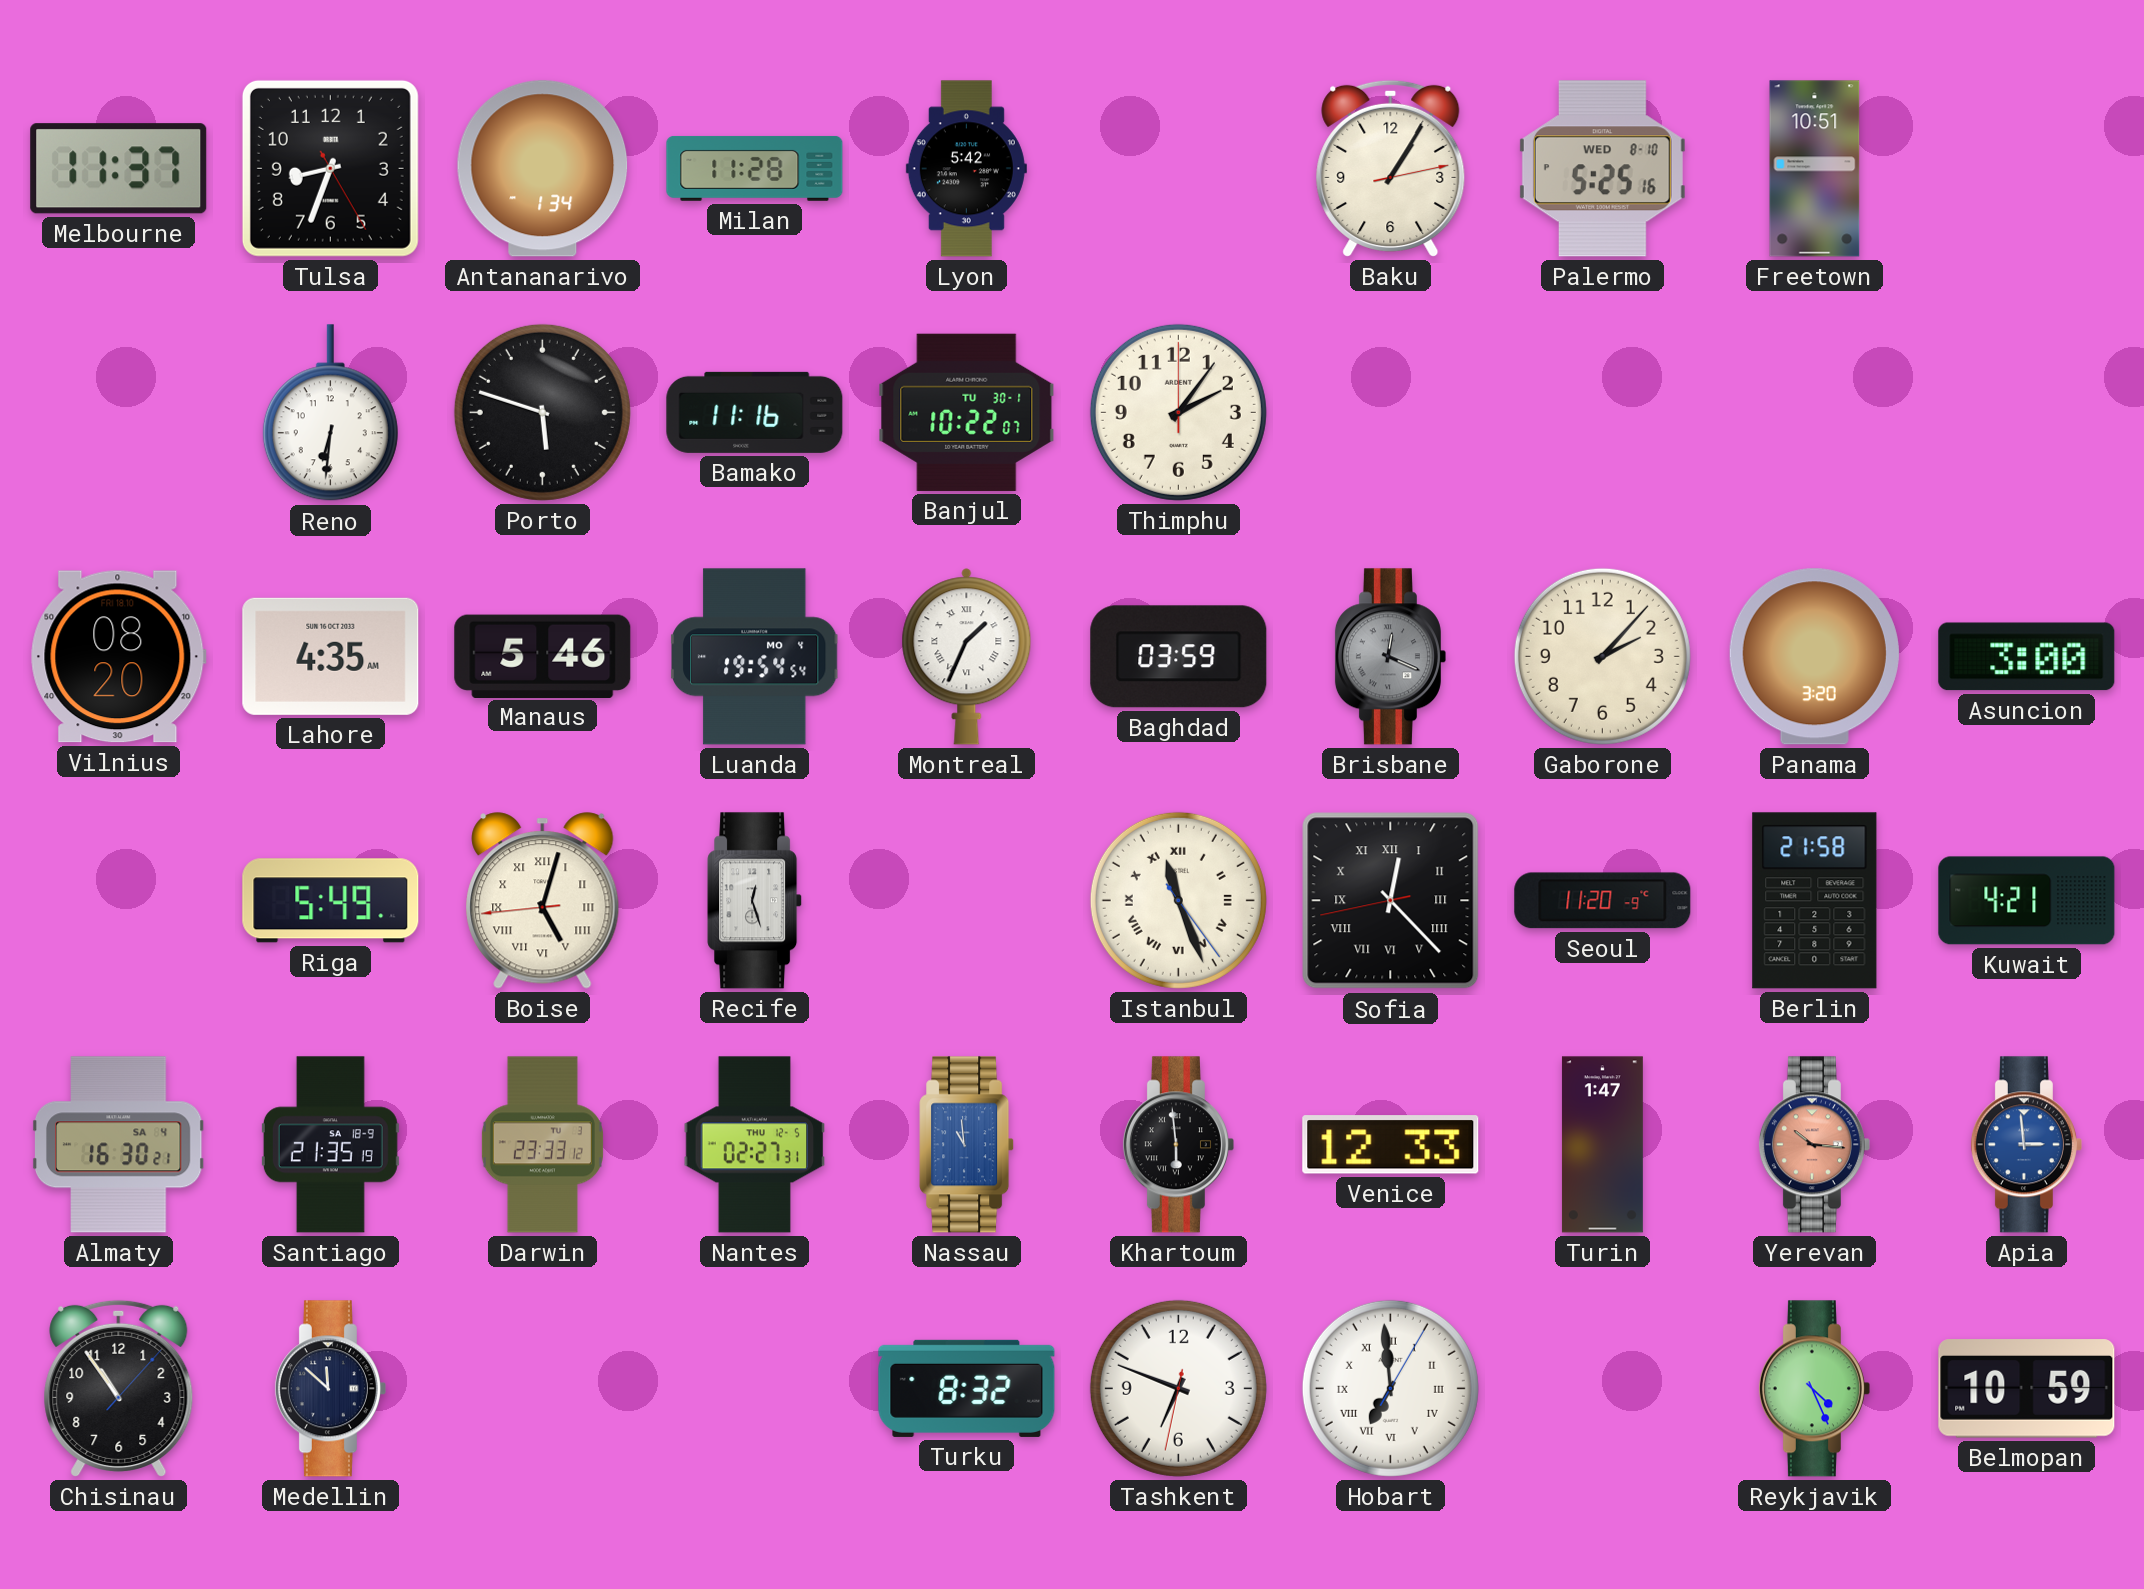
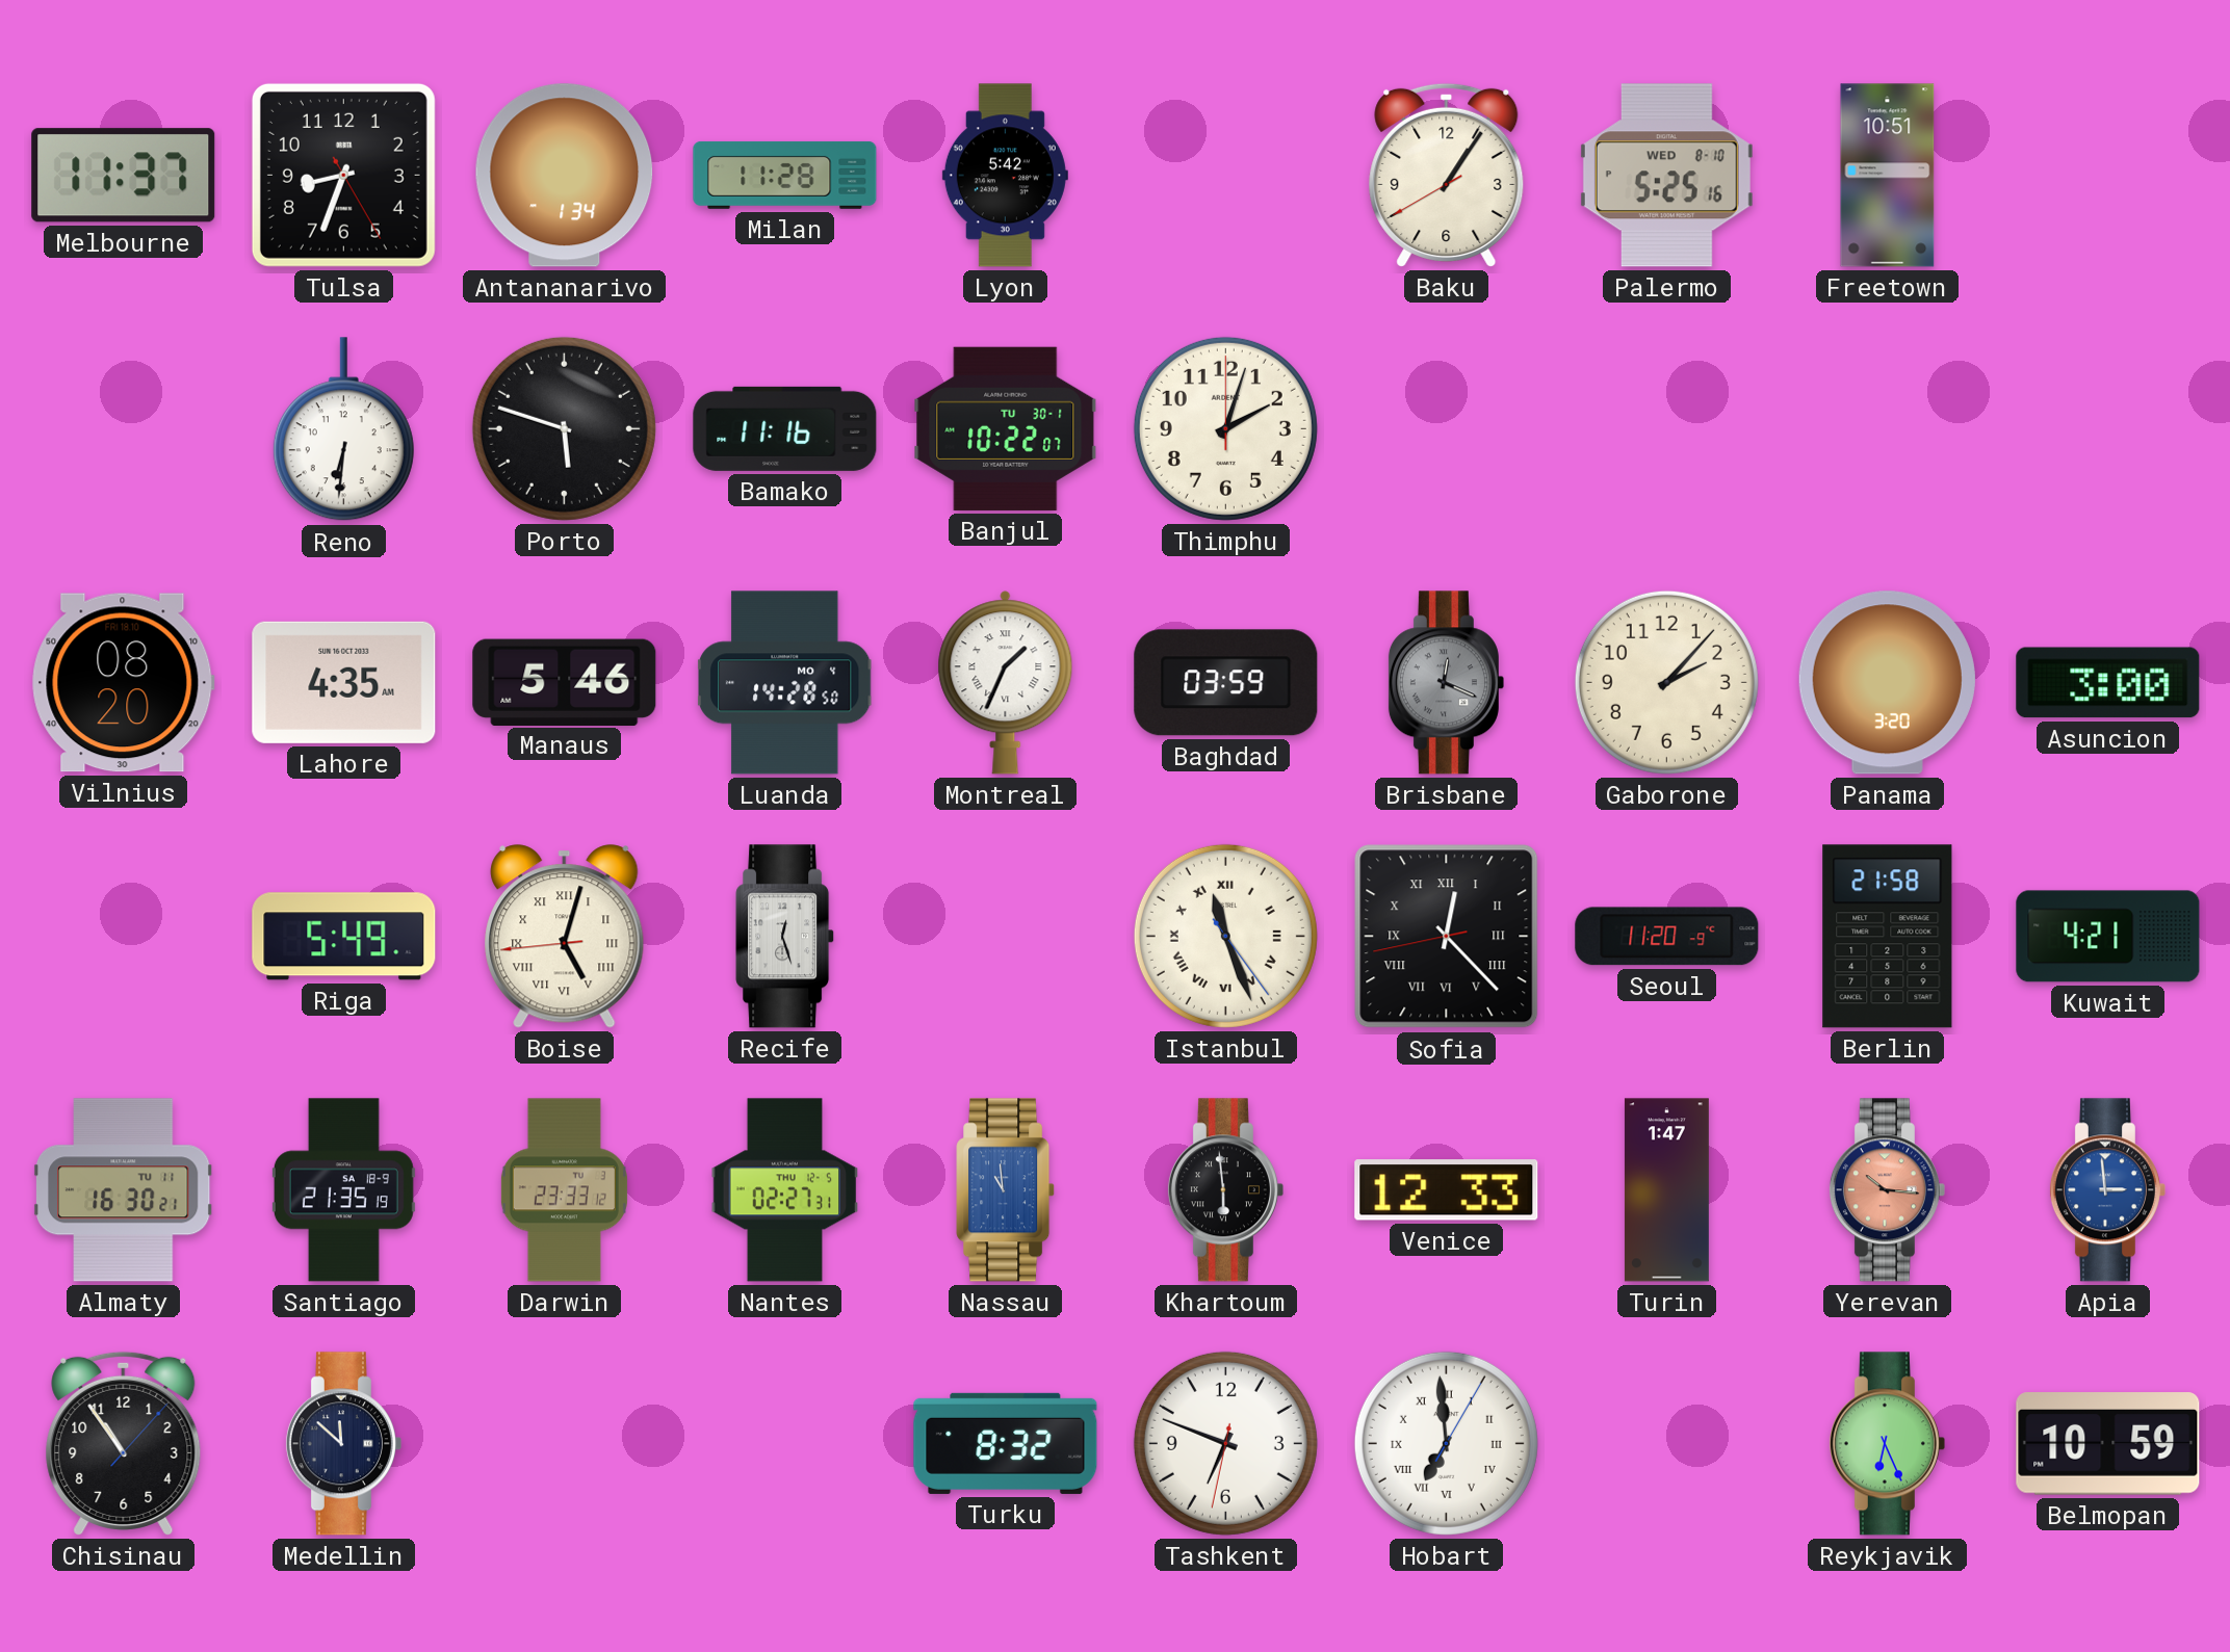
Baku: 1:05:13 -> 1:05:40
Thimphu: 2:06 -> 2:03
Luanda: 19:54 -> 14:28
Almaty date: SA 4 -> TU 11
Reykjavik: 4:26 -> 6:26
